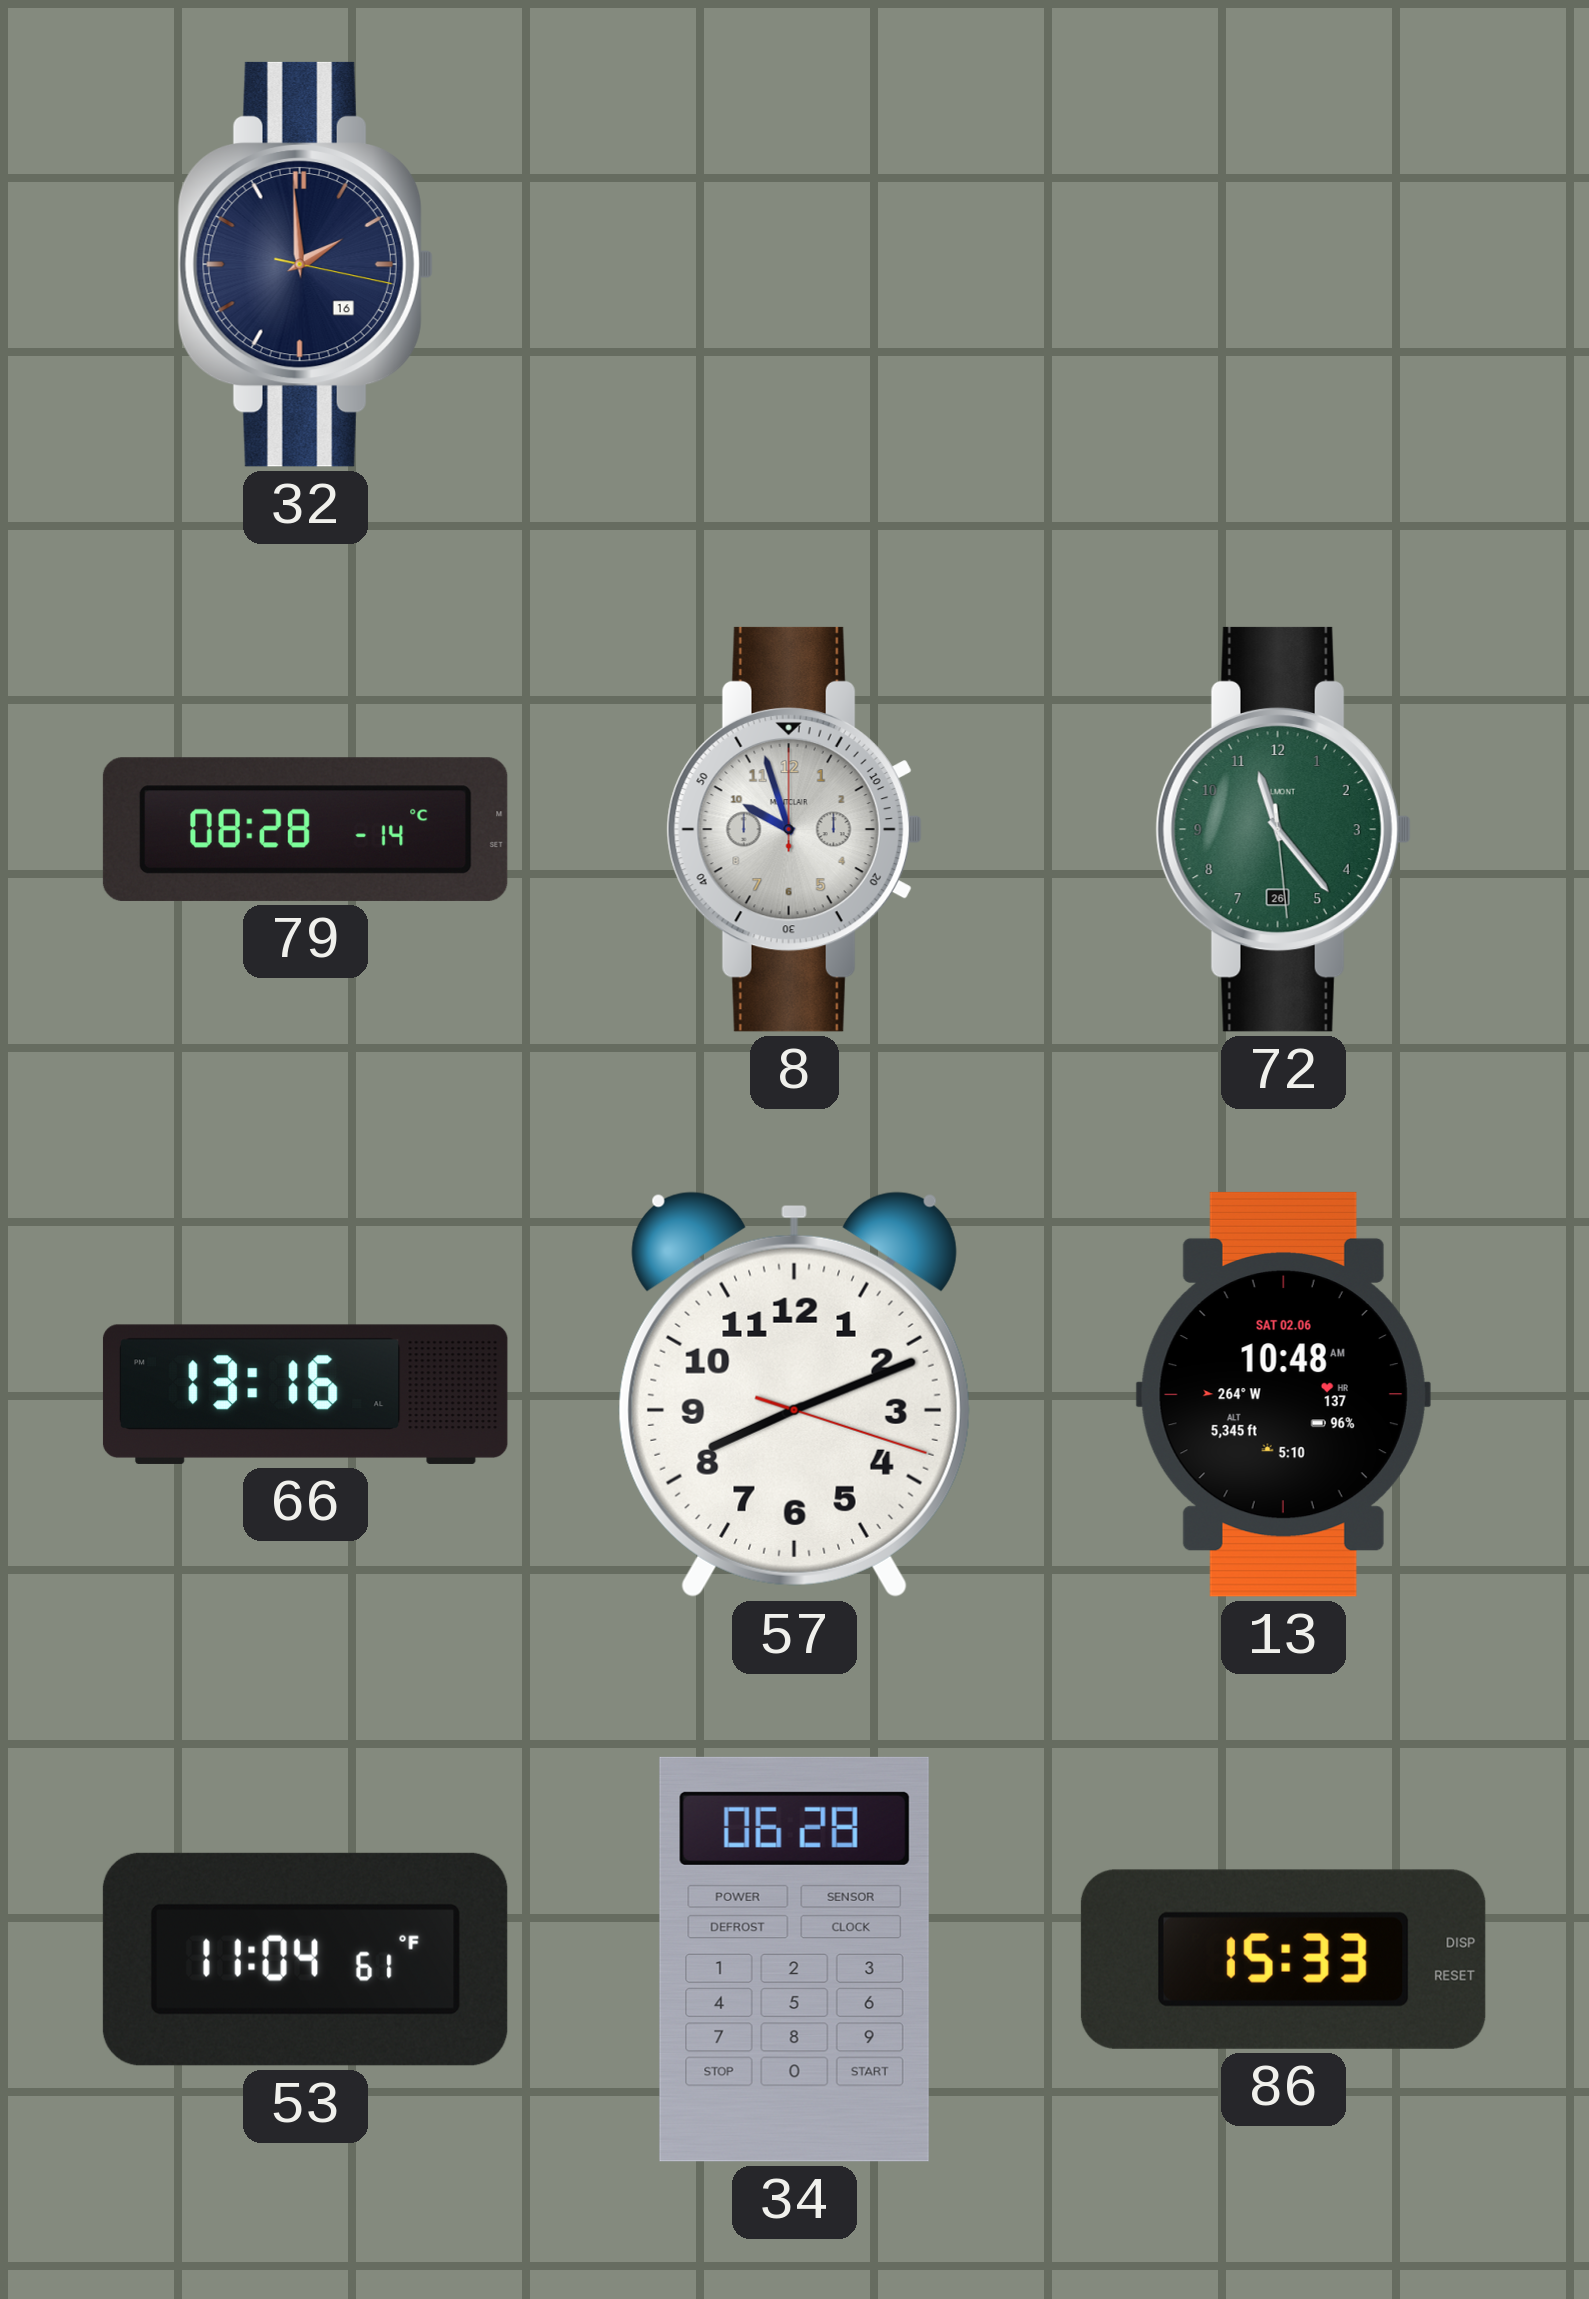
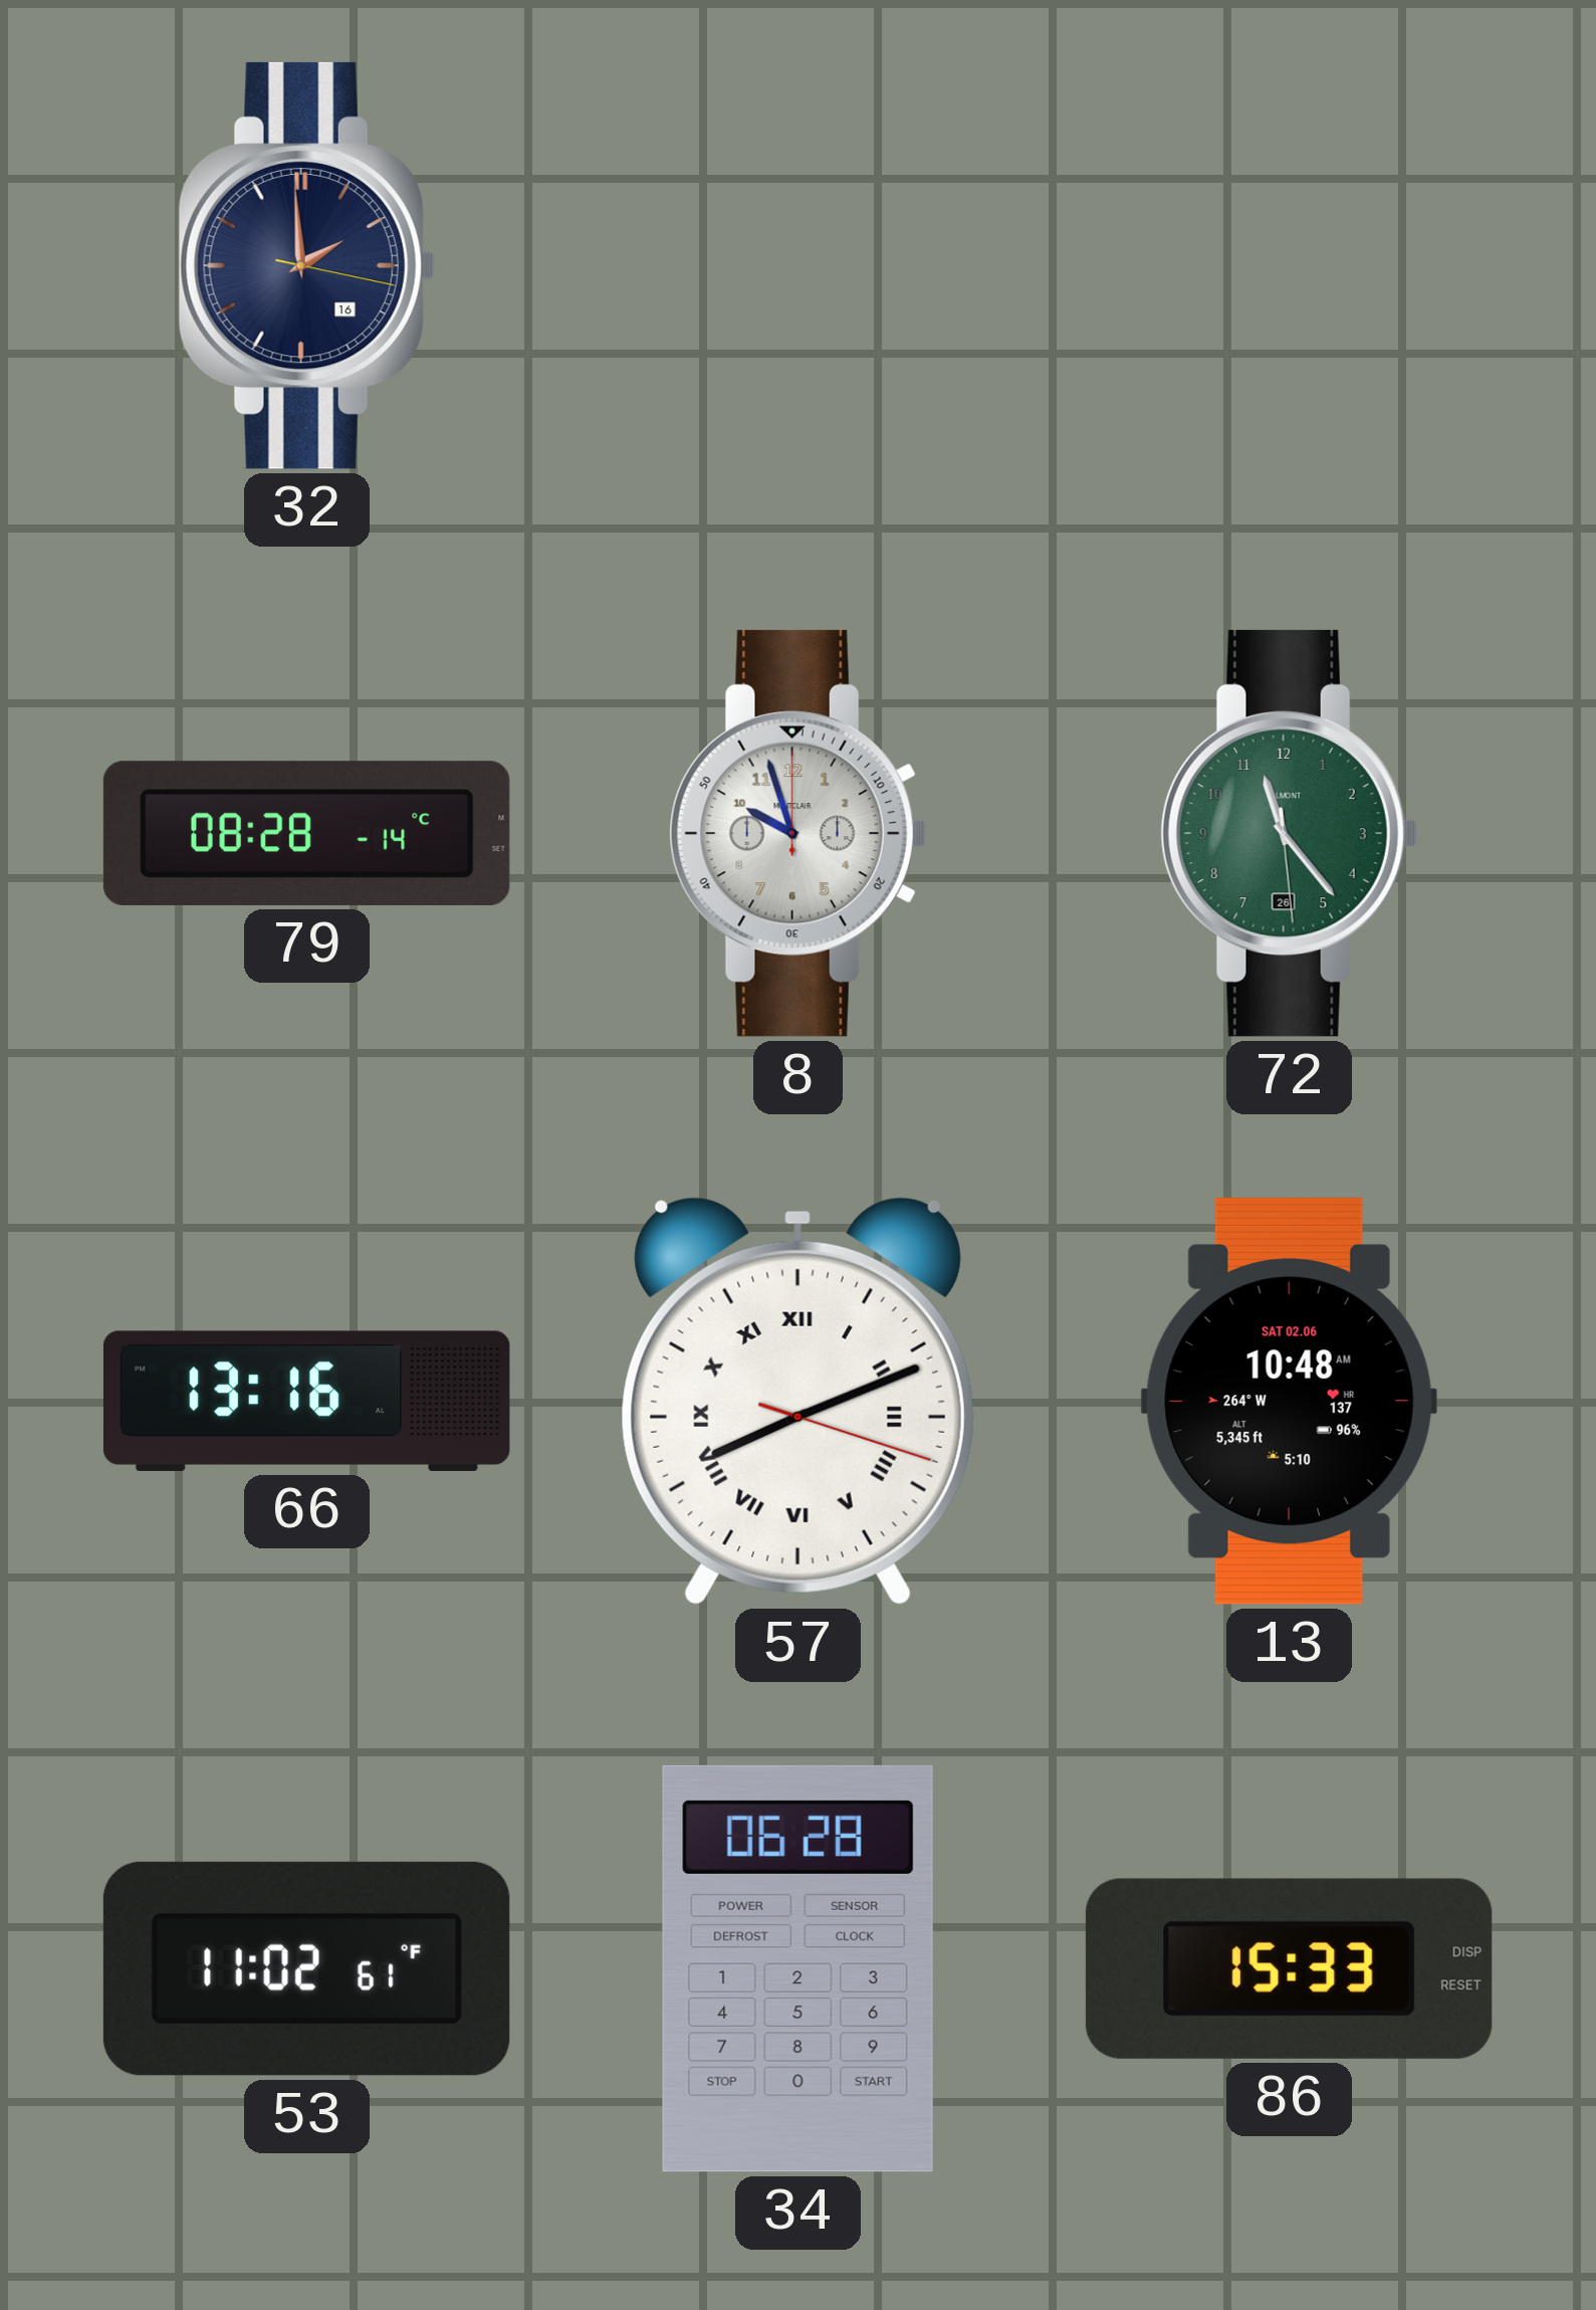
57 numerals: Arabic -> Roman
53: 11:04 -> 11:02
